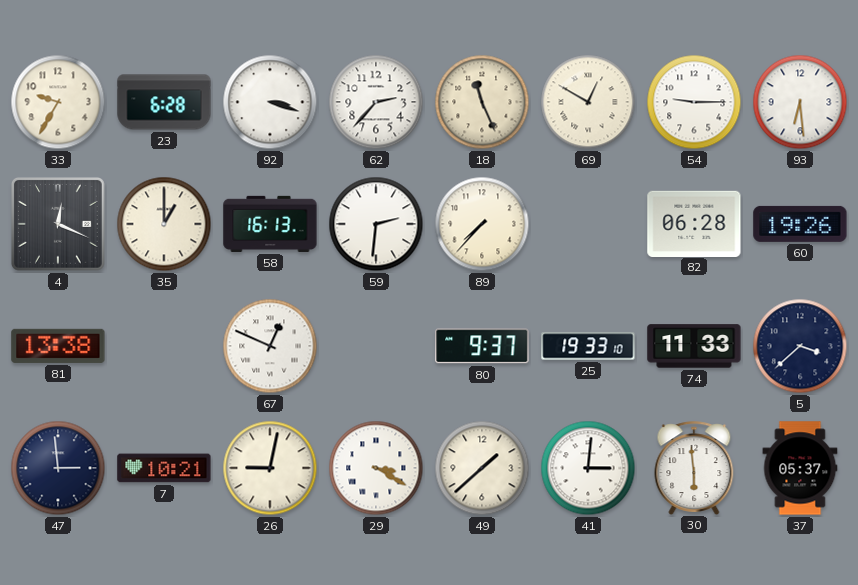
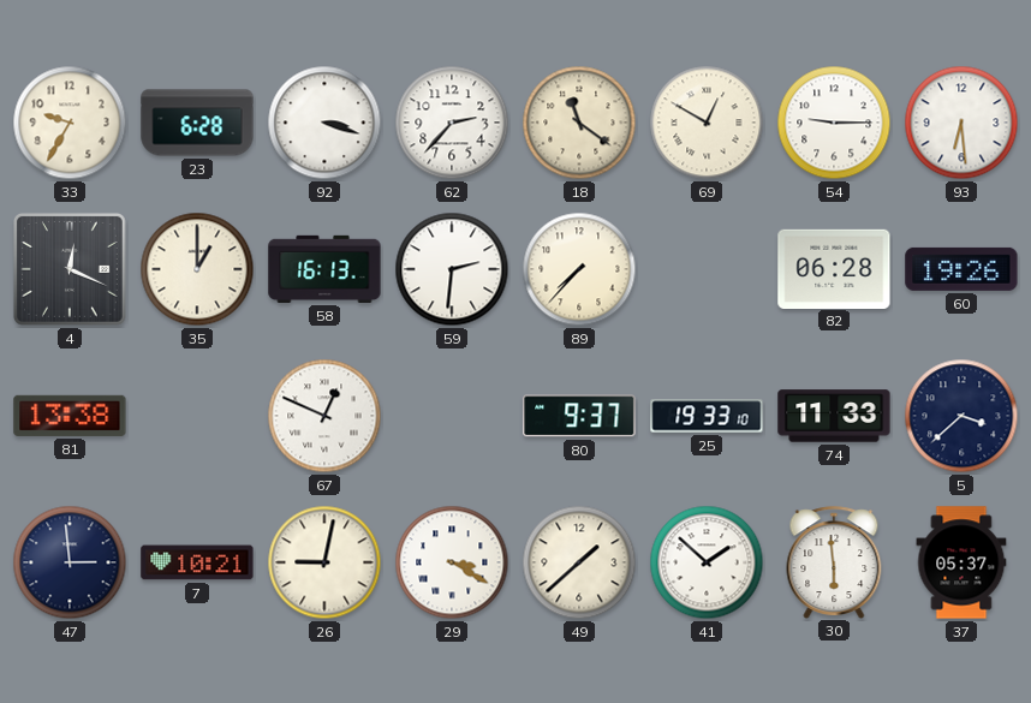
18: 11:26 -> 11:21
41: 3:01 -> 1:52
